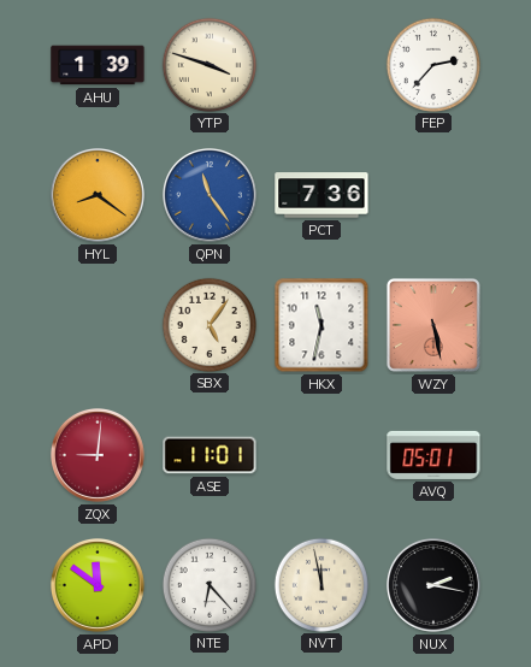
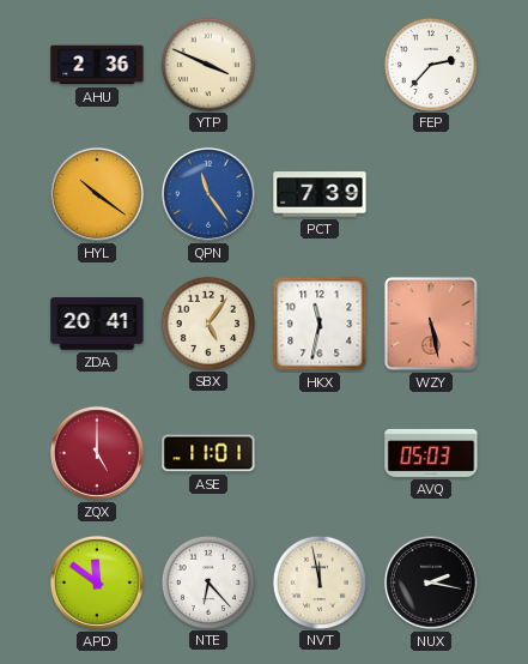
AHU: 1:39 -> 2:36
YTP: 3:48 -> 3:49
HYL: 8:21 -> 10:21
PCT: 7:36 -> 7:39
ZDA: none -> 20:41
ZQX: 9:01 -> 5:00
AVQ: 05:01 -> 05:03
